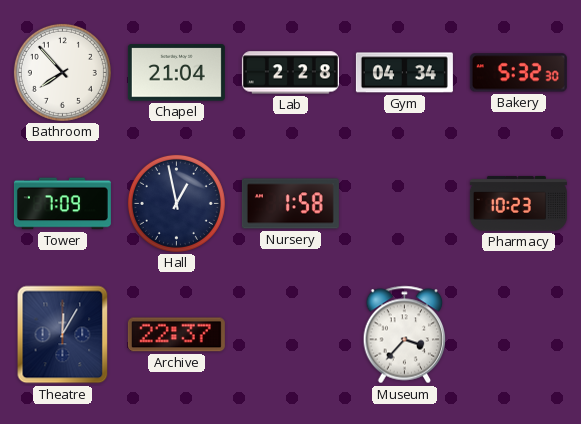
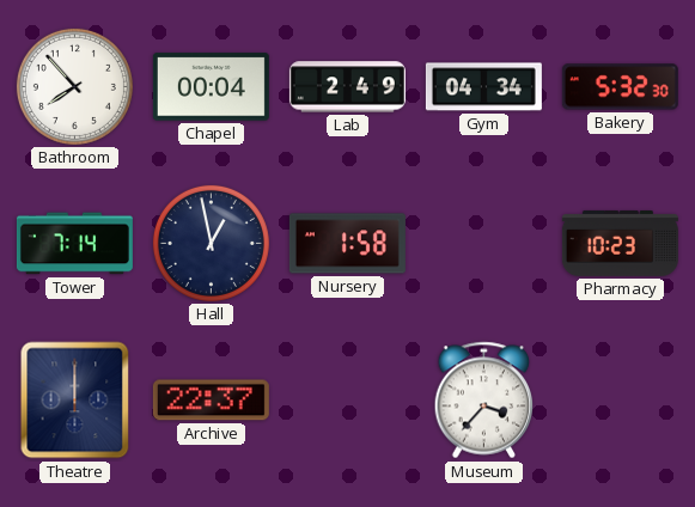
Chapel: 21:04 -> 00:04
Lab: 2:28 -> 2:49
Tower: 7:09 -> 7:14
Theatre: 12:05 -> 12:00
